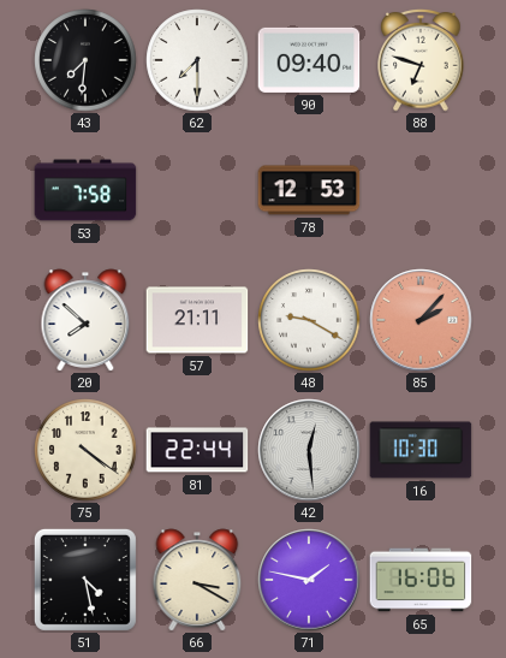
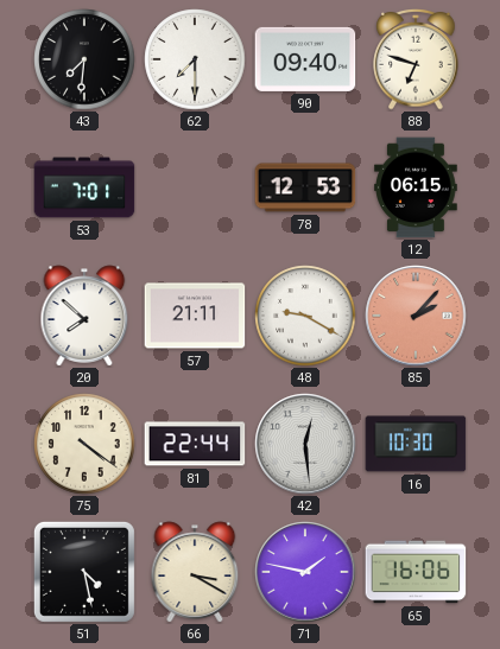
53: 7:58 -> 7:01
12: none -> 06:15
